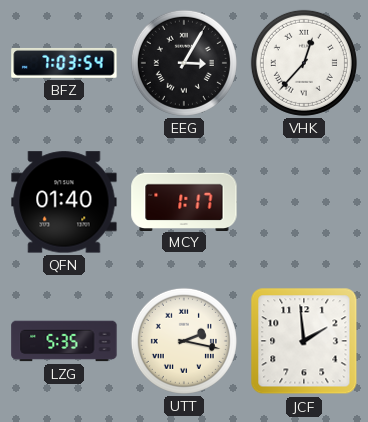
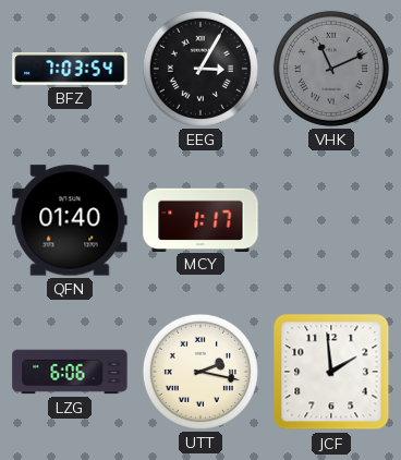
VHK: 12:37 -> 11:11
VHK dial: white -> grey
LZG: 5:35 -> 6:06
